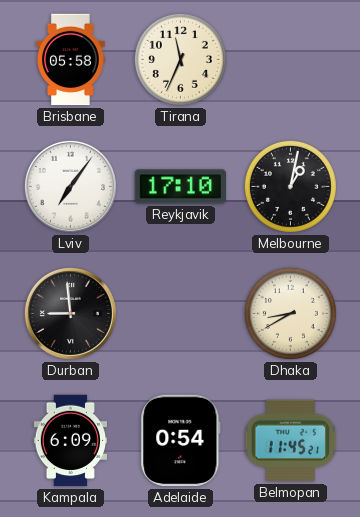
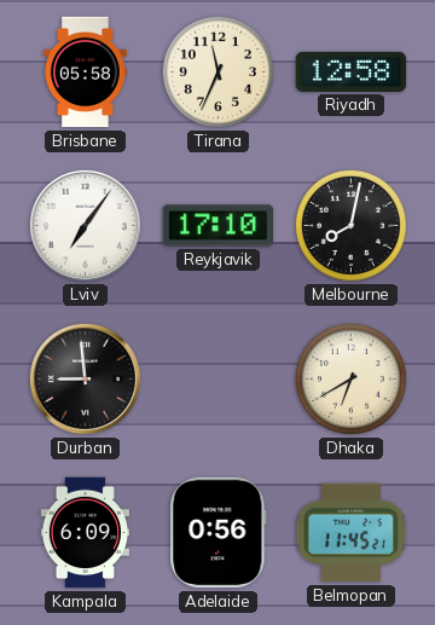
Riyadh: none -> 12:58
Melbourne: 1:02 -> 8:02
Dhaka: 8:40 -> 6:40
Adelaide: 0:54 -> 0:56
